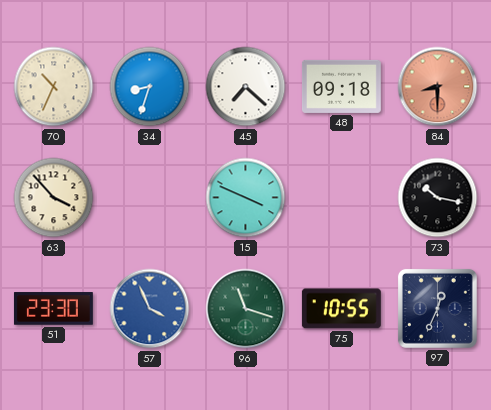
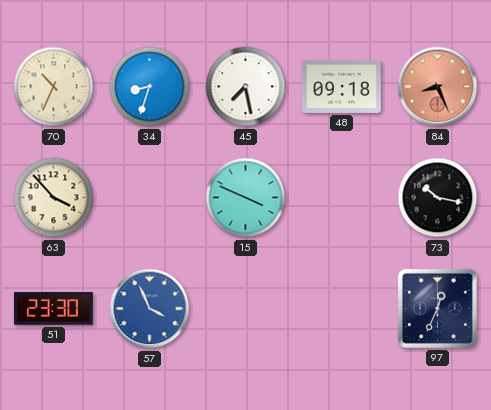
45: 7:22 -> 7:28
84: 8:30 -> 8:26
96: 11:18 -> none
75: 10:55 -> none
